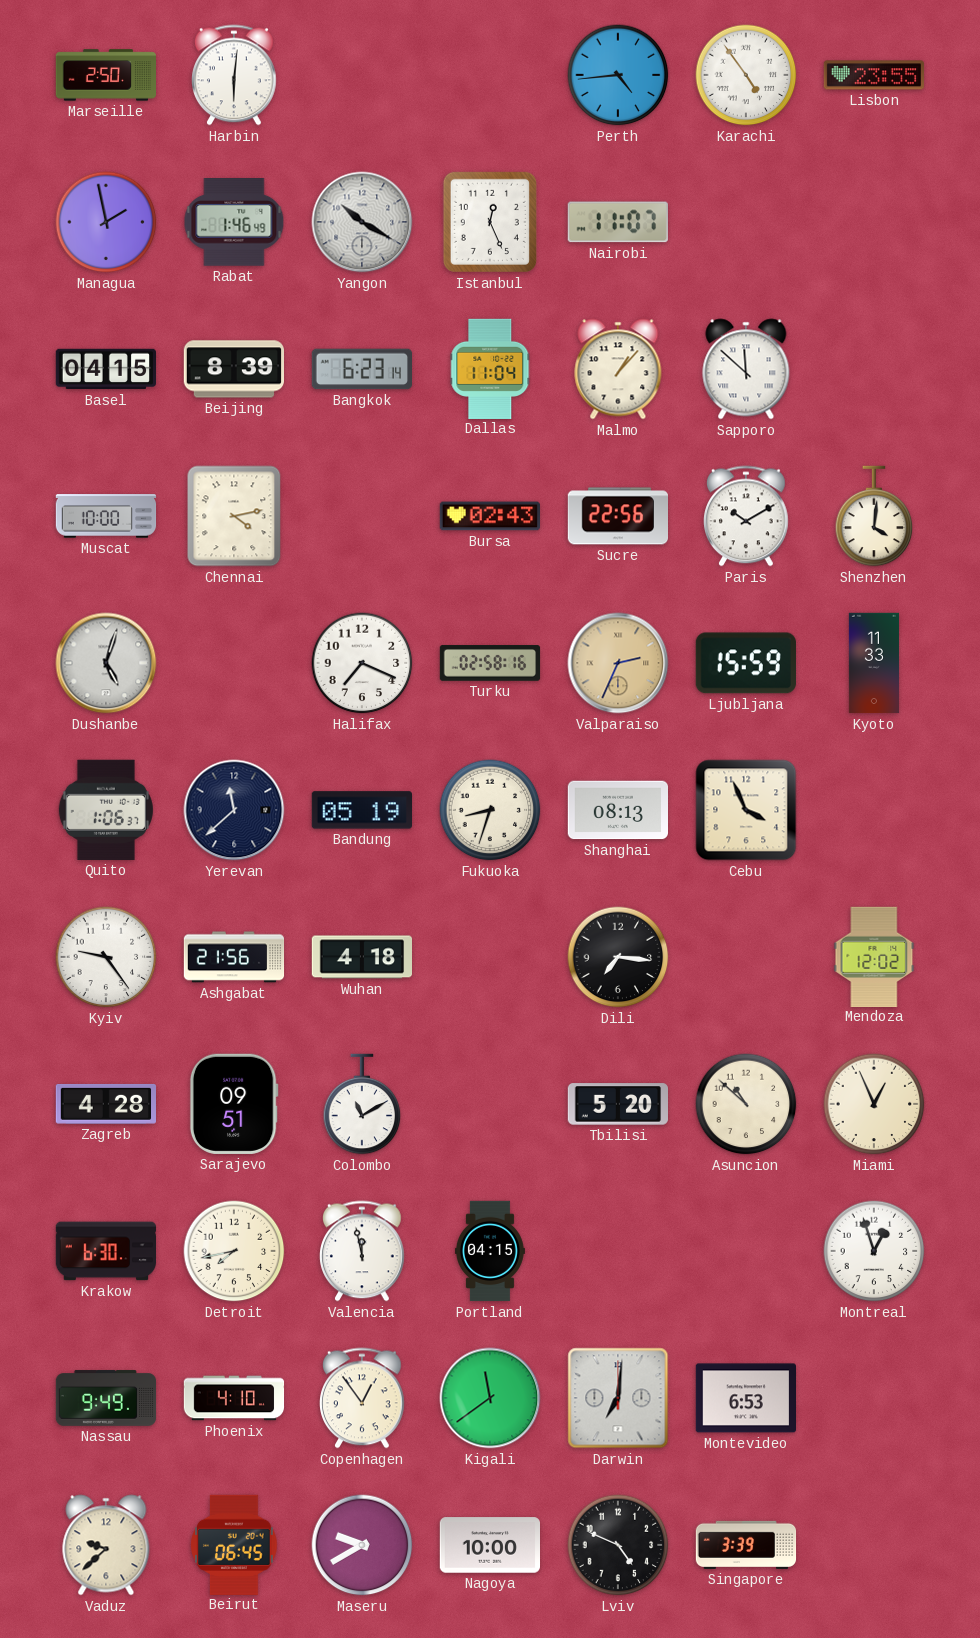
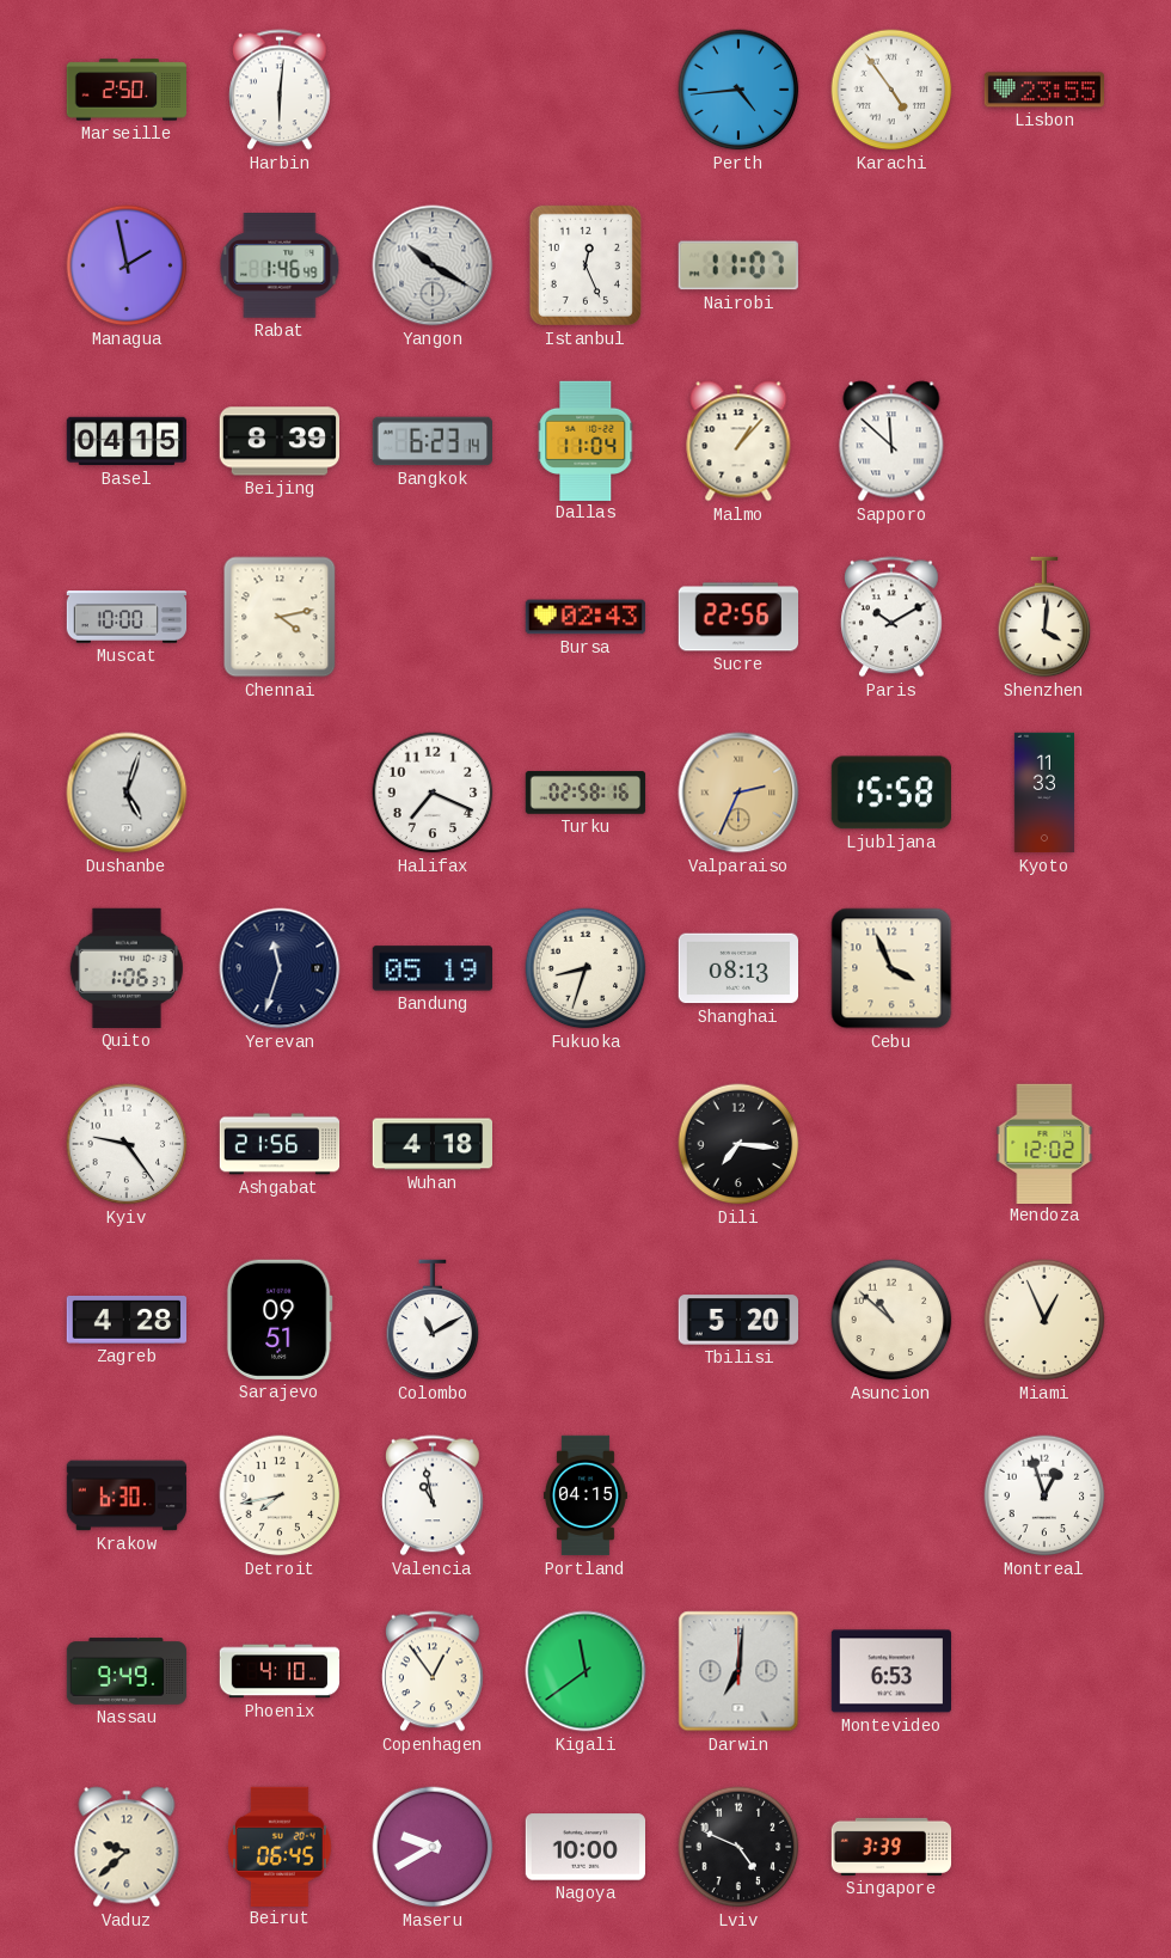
Ljubljana: 15:59 -> 15:58
Yerevan: 11:38 -> 11:33
Valencia: 11:58 -> 10:58
